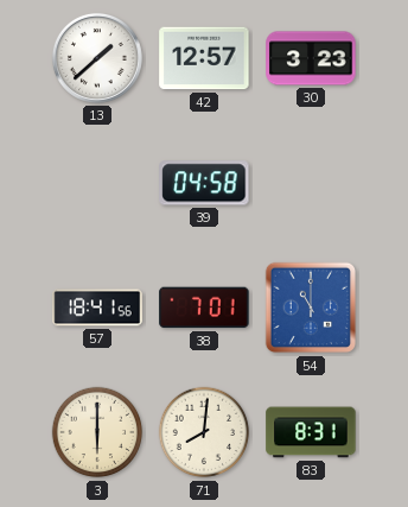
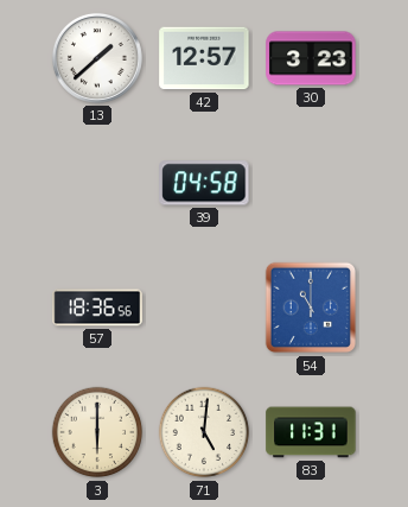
57: 18:41 -> 18:36
38: 7:01 -> none
71: 8:01 -> 5:01
83: 8:31 -> 11:31
